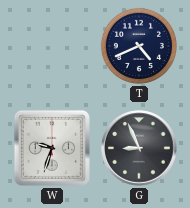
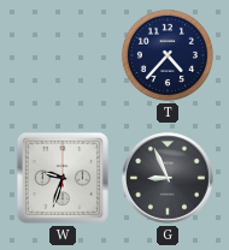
T: 4:41 -> 4:37
